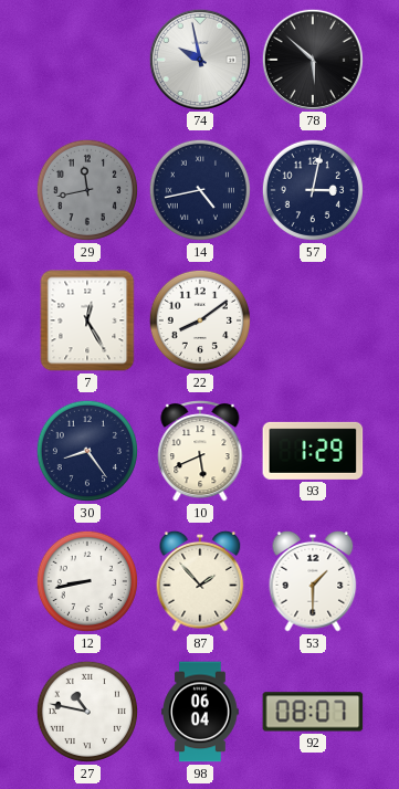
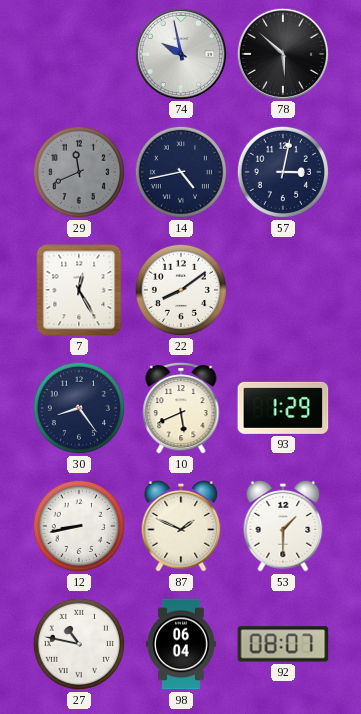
29: 11:43 -> 11:41
87: 1:53 -> 1:49
